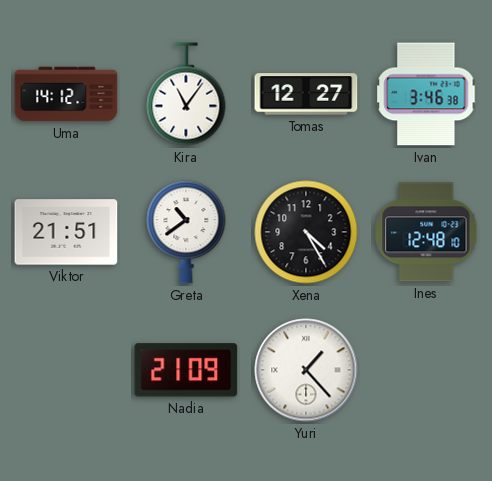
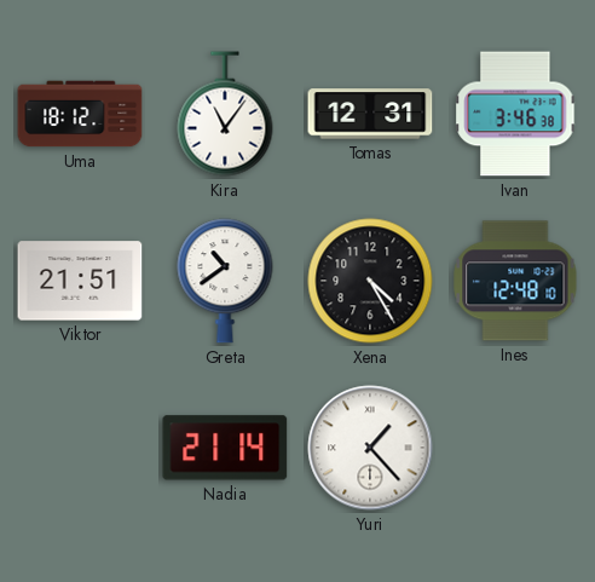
Uma: 14:12 -> 18:12
Tomas: 12:27 -> 12:31
Nadia: 21:09 -> 21:14
